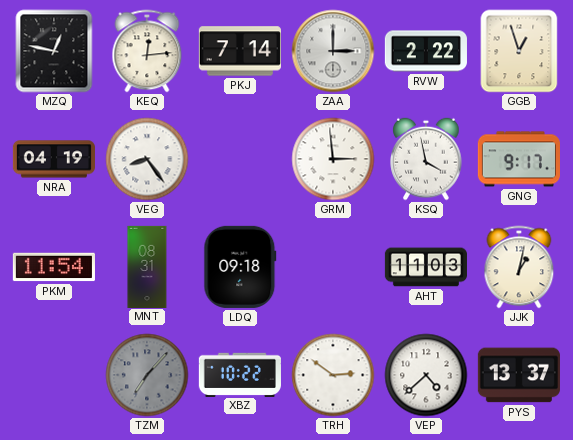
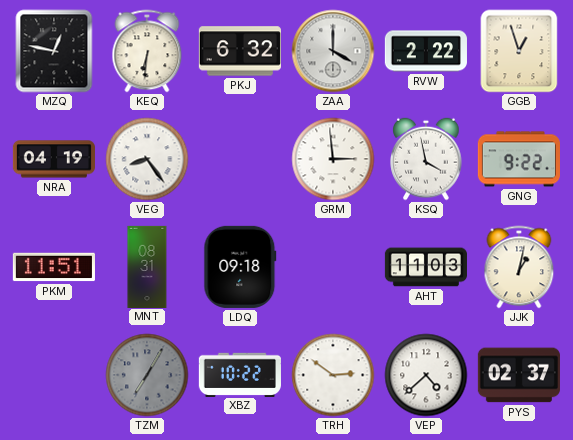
KEQ: 12:14 -> 6:31
PKJ: 7:14 -> 6:32
ZAA: 3:00 -> 4:00
GNG: 9:17 -> 9:22
PKM: 11:54 -> 11:51
TZM: 7:07 -> 7:05
PYS: 13:37 -> 02:37
